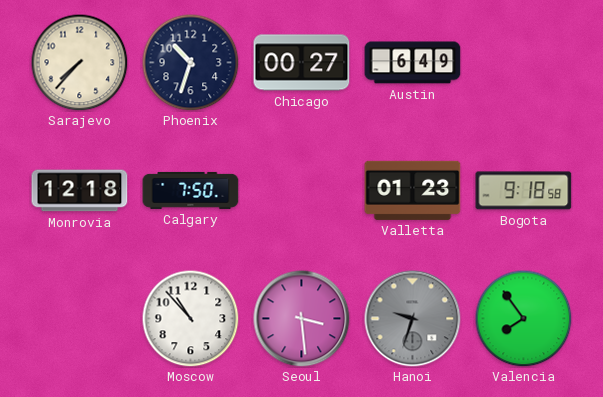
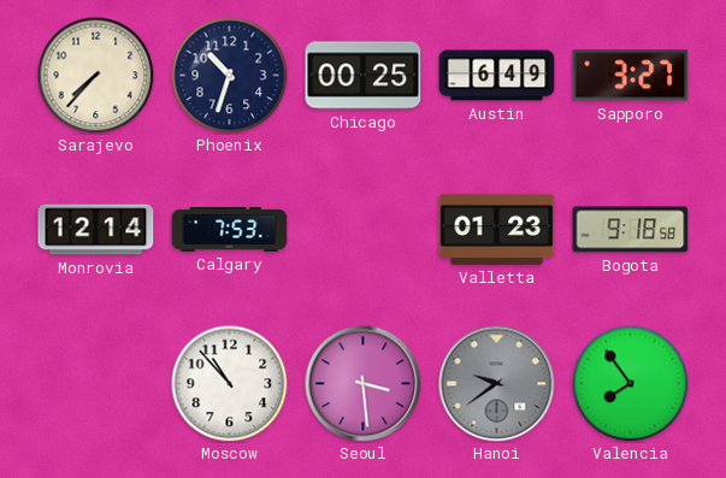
Chicago: 00:27 -> 00:25
Sapporo: none -> 3:27
Monrovia: 12:18 -> 12:14
Calgary: 7:50 -> 7:53
Hanoi: 9:33 -> 9:39
